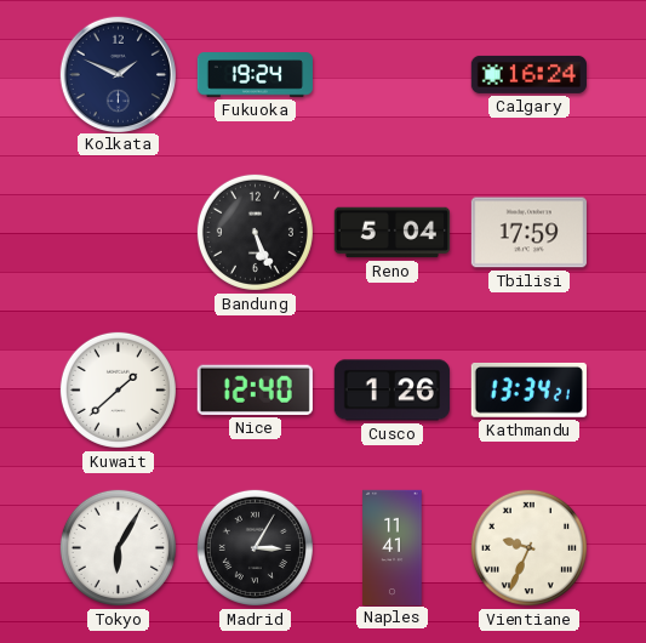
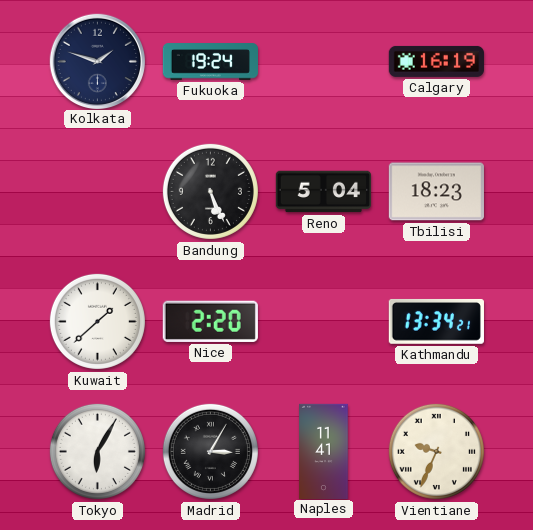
Kolkata: 1:49 -> 1:48
Calgary: 16:24 -> 16:19
Tbilisi: 17:59 -> 18:23
Nice: 12:40 -> 2:20
Cusco: 1:26 -> none
